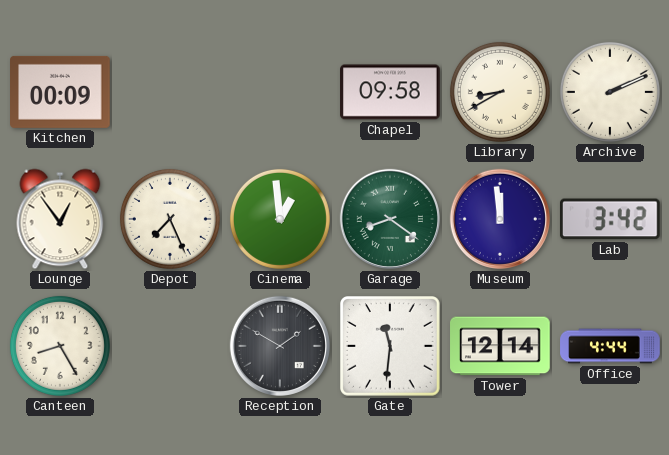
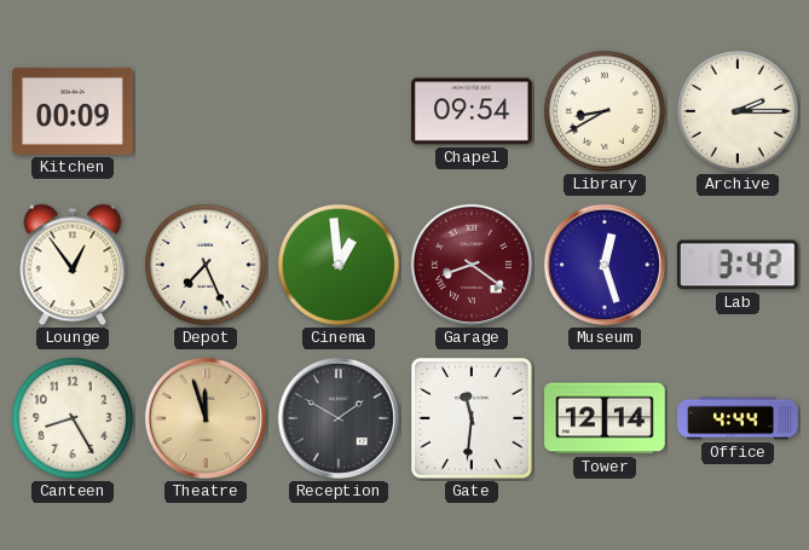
Chapel: 09:58 -> 09:54
Archive: 2:11 -> 2:15
Garage dial: green -> burgundy
Museum: 11:59 -> 12:27
Theatre: none -> 11:57
